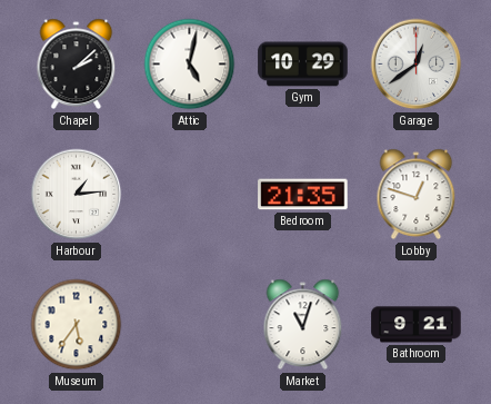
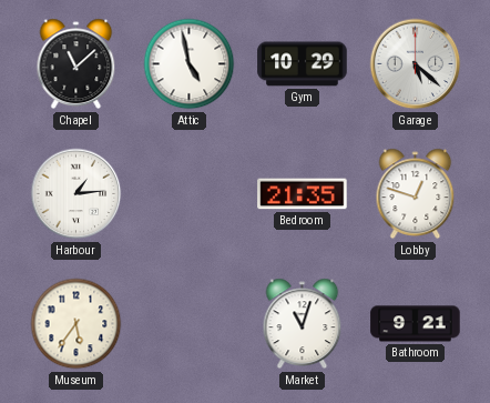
Chapel: 2:08 -> 11:08
Attic: 5:02 -> 4:58
Garage: 12:39 -> 5:22
